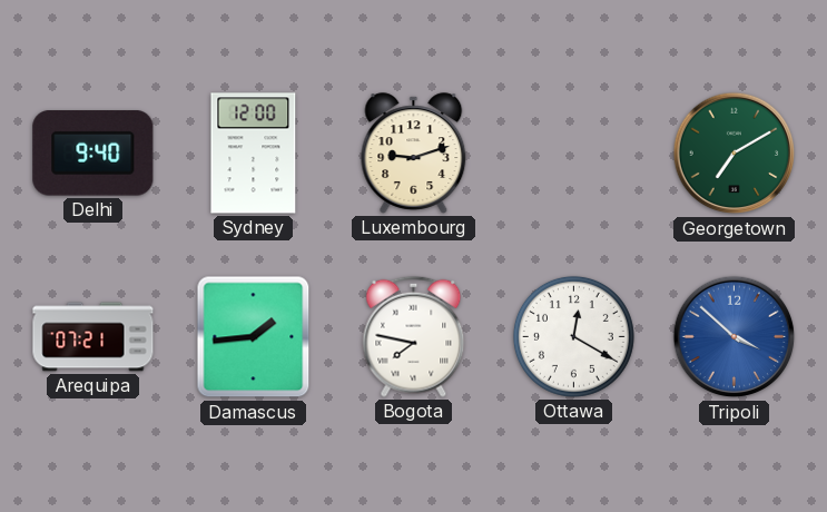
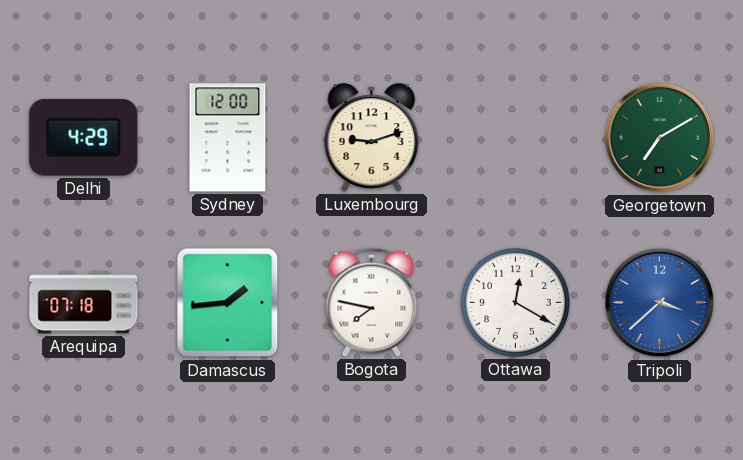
Delhi: 9:40 -> 4:29
Arequipa: 07:21 -> 07:18
Tripoli: 3:52 -> 3:38
